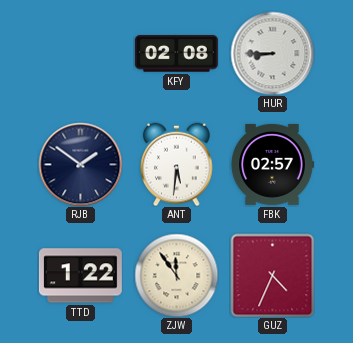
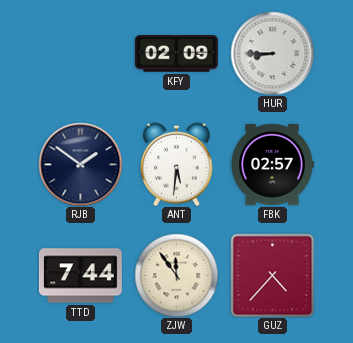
KFY: 02:08 -> 02:09
TTD: 1:22 -> 7:44
GUZ: 4:34 -> 4:37
